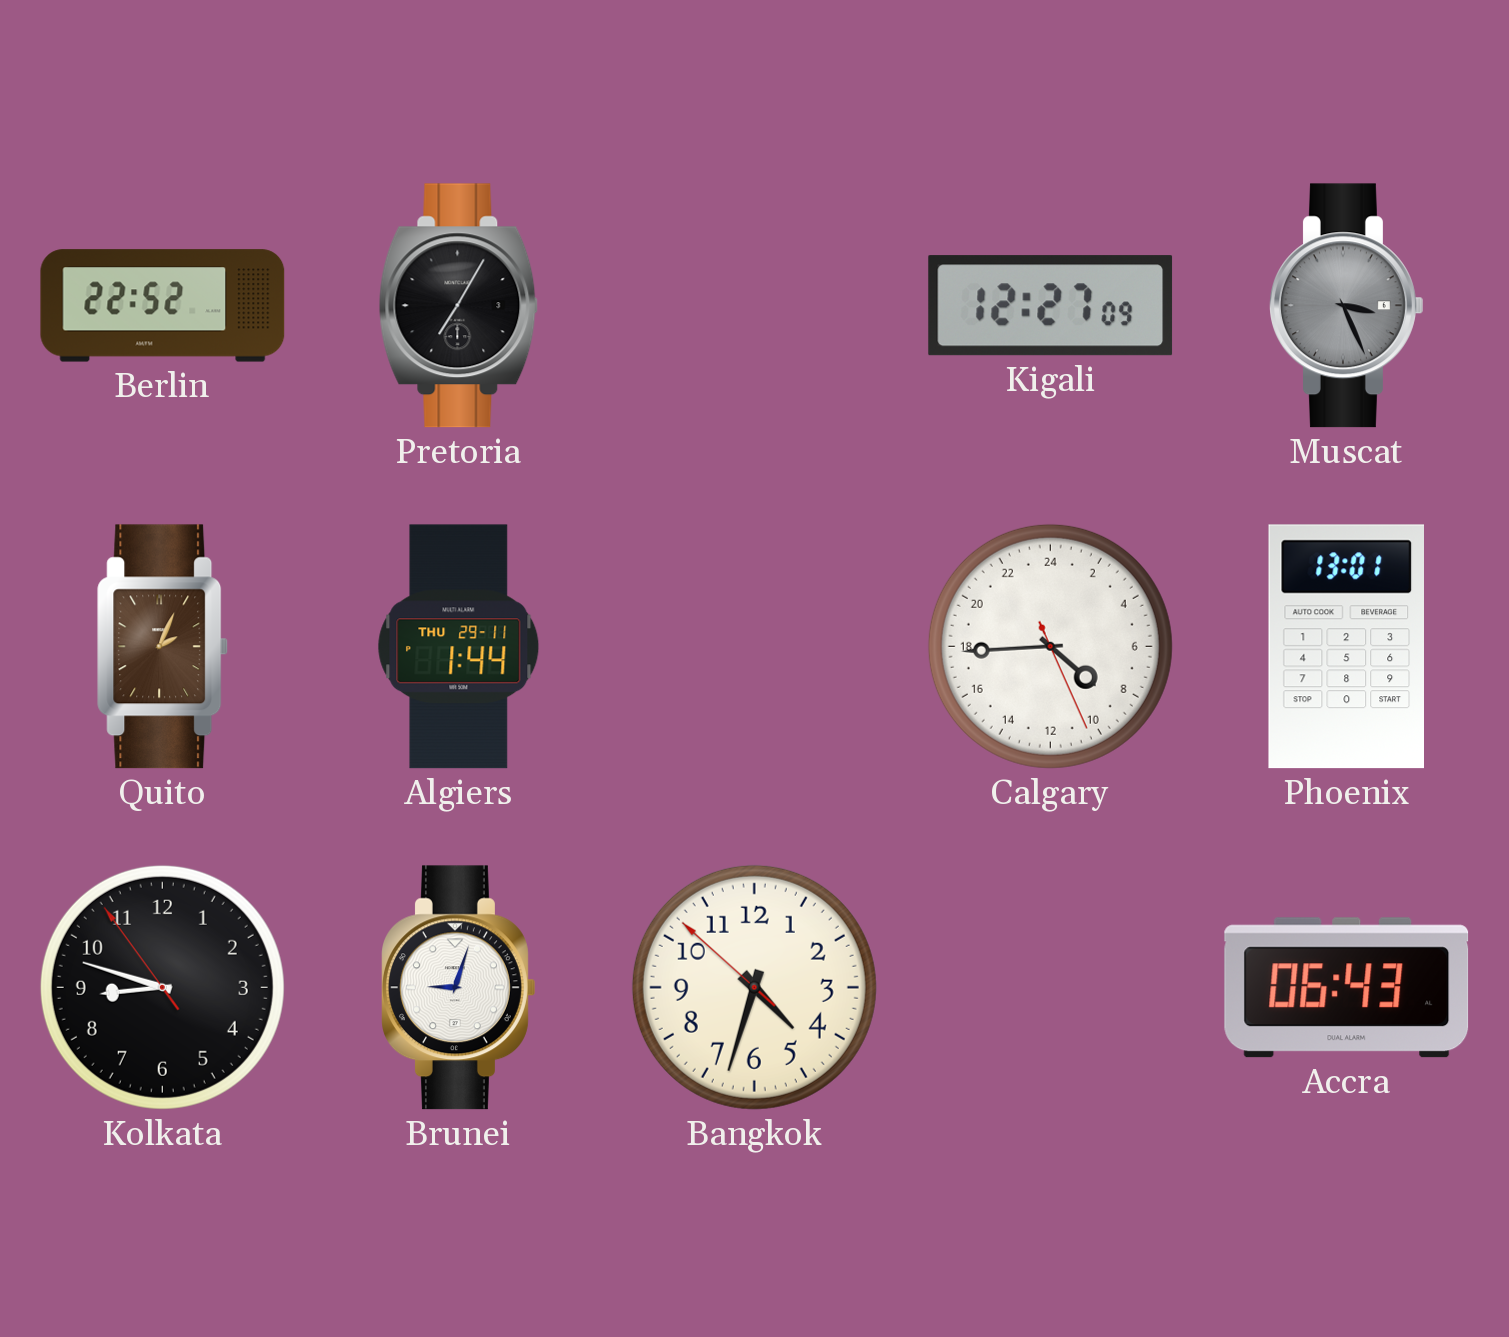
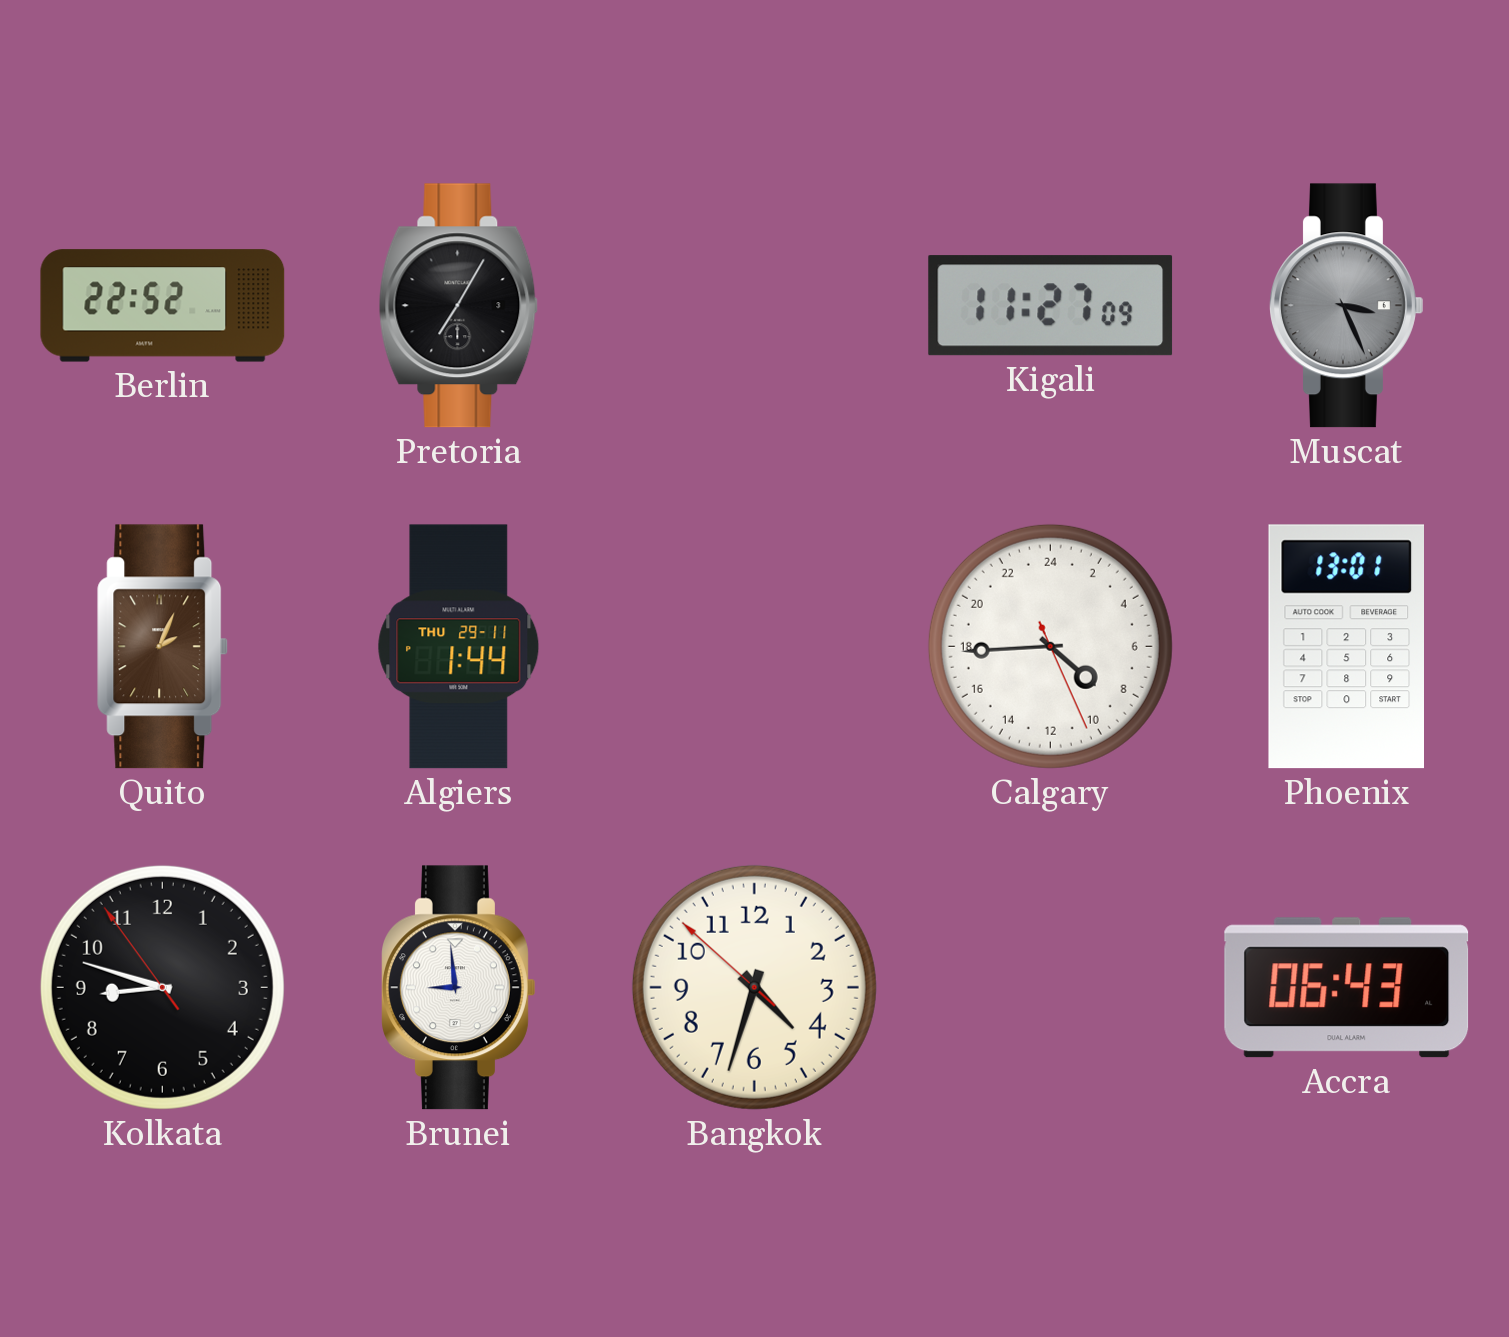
Kigali: 12:27 -> 11:27
Brunei: 9:03 -> 8:59
